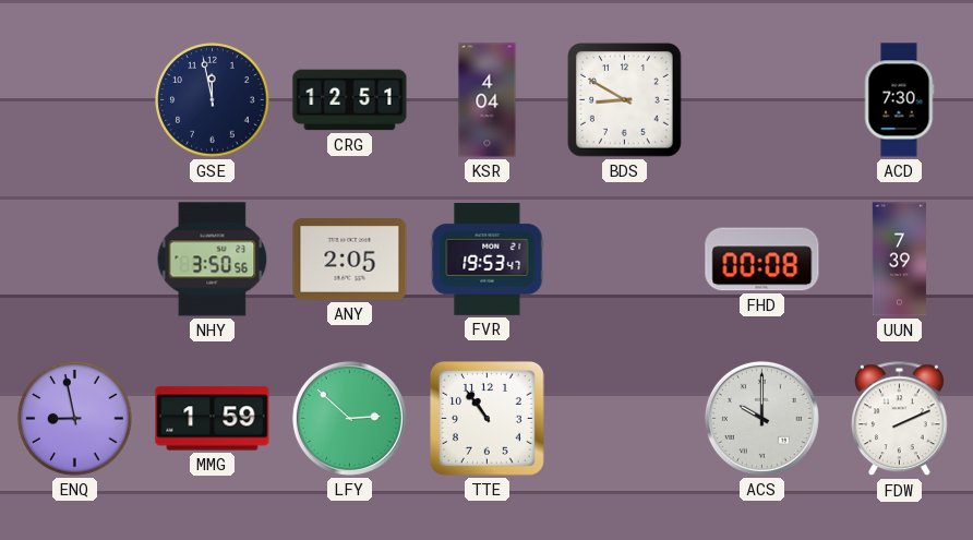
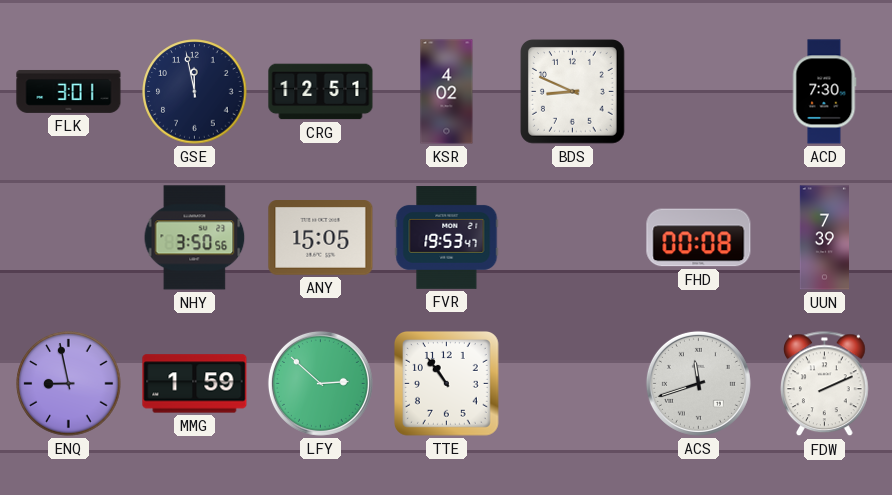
FLK: none -> 3:01
KSR: 4:04 -> 4:02
BDS: 8:50 -> 8:49
ANY: 2:05 -> 15:05
ACS: 10:00 -> 11:42
